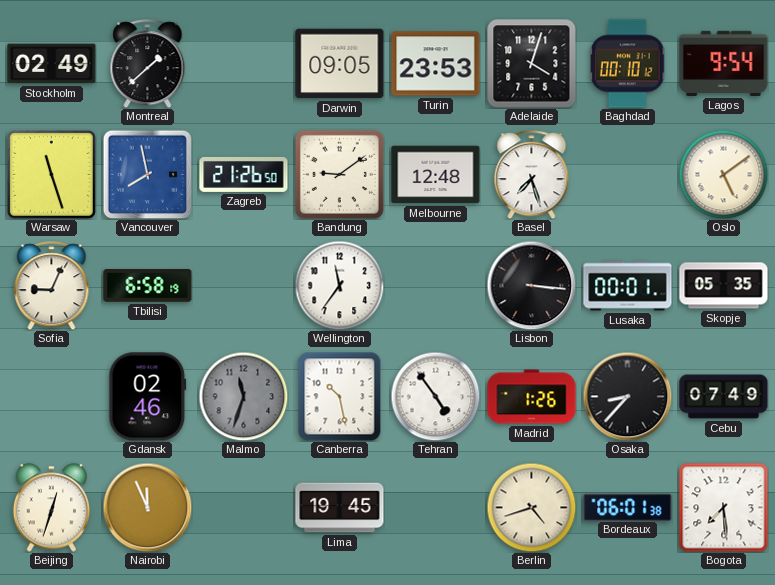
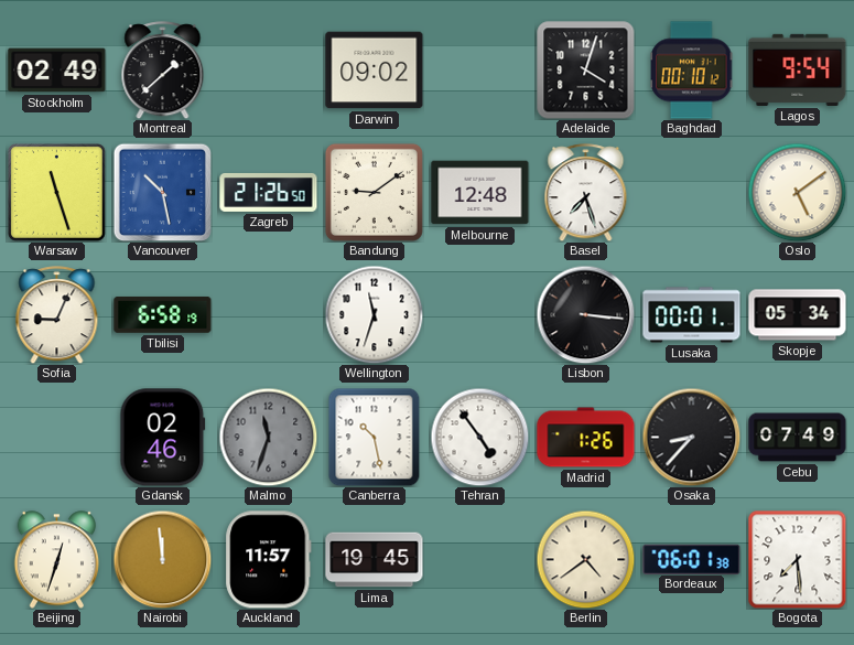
Darwin: 09:05 -> 09:02
Turin: 23:53 -> none
Vancouver: 7:58 -> 10:28
Wellington: 11:36 -> 11:33
Skopje: 05:35 -> 05:34
Nairobi: 11:56 -> 11:59
Auckland: none -> 11:57
Berlin: 4:42 -> 4:39
